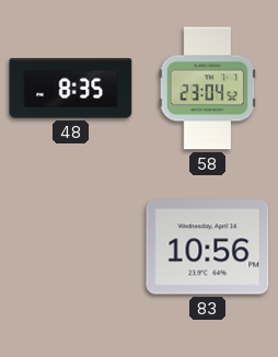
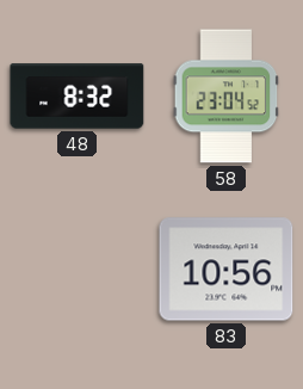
48: 8:35 -> 8:32
